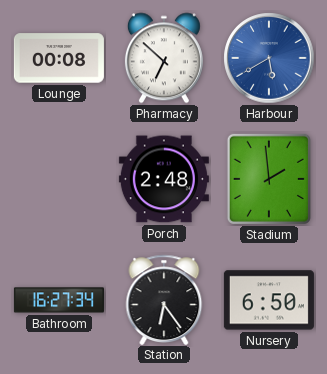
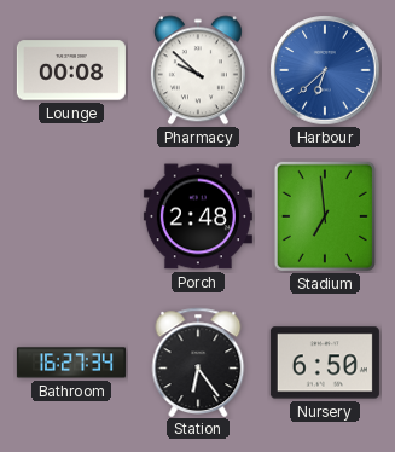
Pharmacy: 6:52 -> 9:52
Harbour: 5:40 -> 6:38
Stadium: 1:59 -> 6:59
